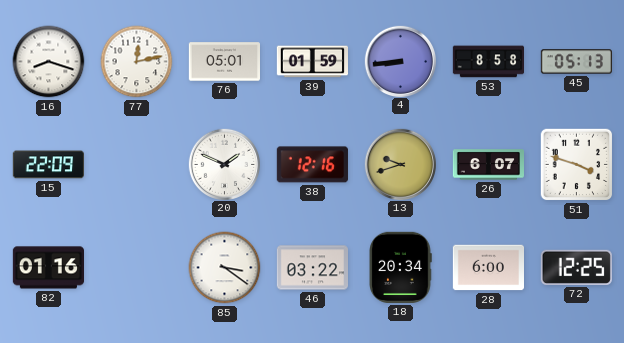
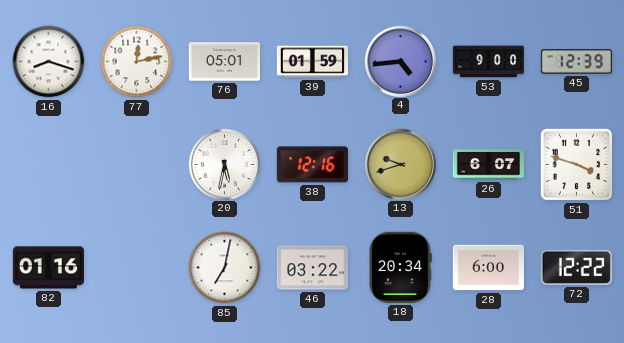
4: 8:44 -> 4:44
53: 8:58 -> 9:00
45: 05:13 -> 12:39
15: 22:09 -> none
20: 1:49 -> 5:32
85: 3:21 -> 7:02
72: 12:25 -> 12:22
